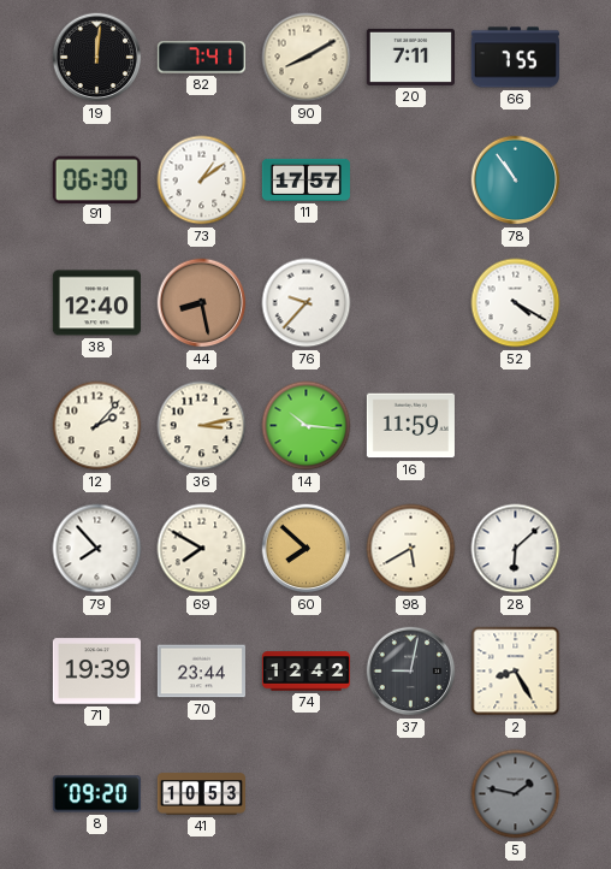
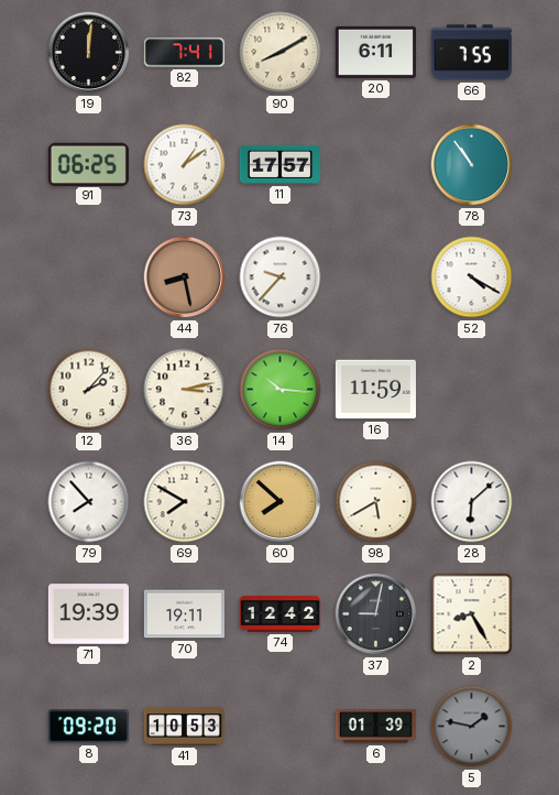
20: 7:11 -> 6:11
91: 06:30 -> 06:25
38: 12:40 -> none
70: 23:44 -> 19:11
6: none -> 01:39
